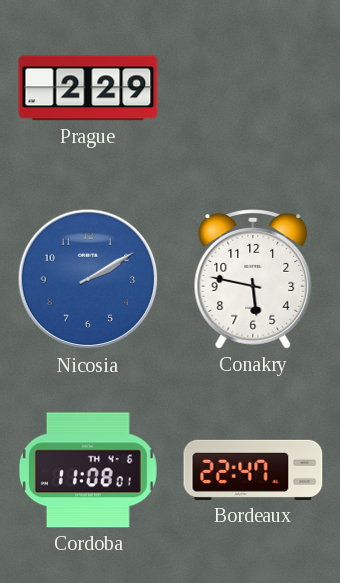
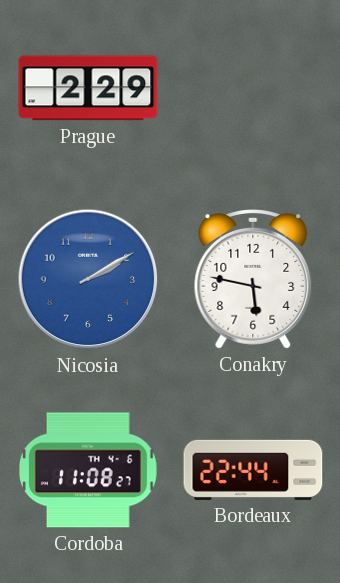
Cordoba: 11:08:01 -> 11:08:27
Bordeaux: 22:47 -> 22:44
